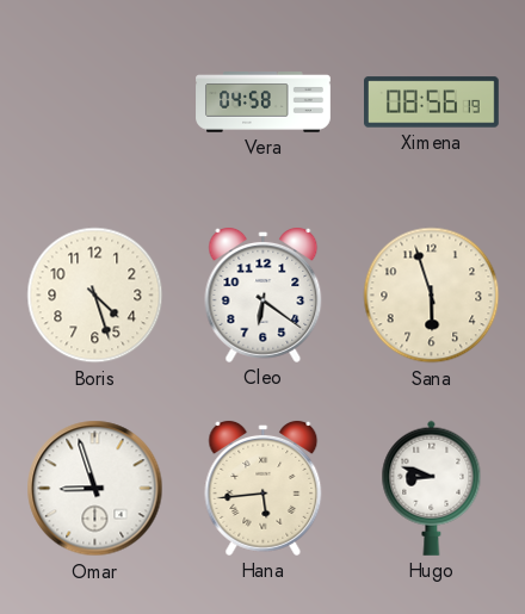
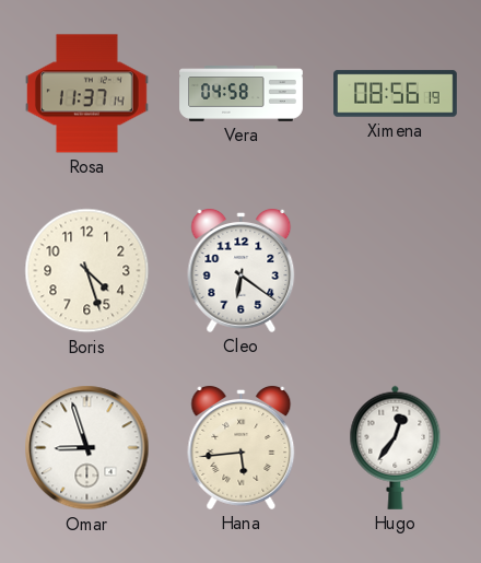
Rosa: none -> 11:37
Sana: 5:57 -> none
Hugo: 8:48 -> 12:36
